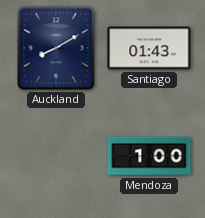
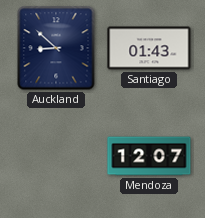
Auckland: 8:10 -> 8:52
Mendoza: 1:00 -> 12:07
